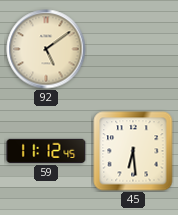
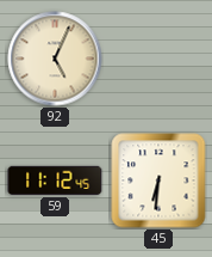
92: 5:09 -> 5:04
45: 6:29 -> 6:31
